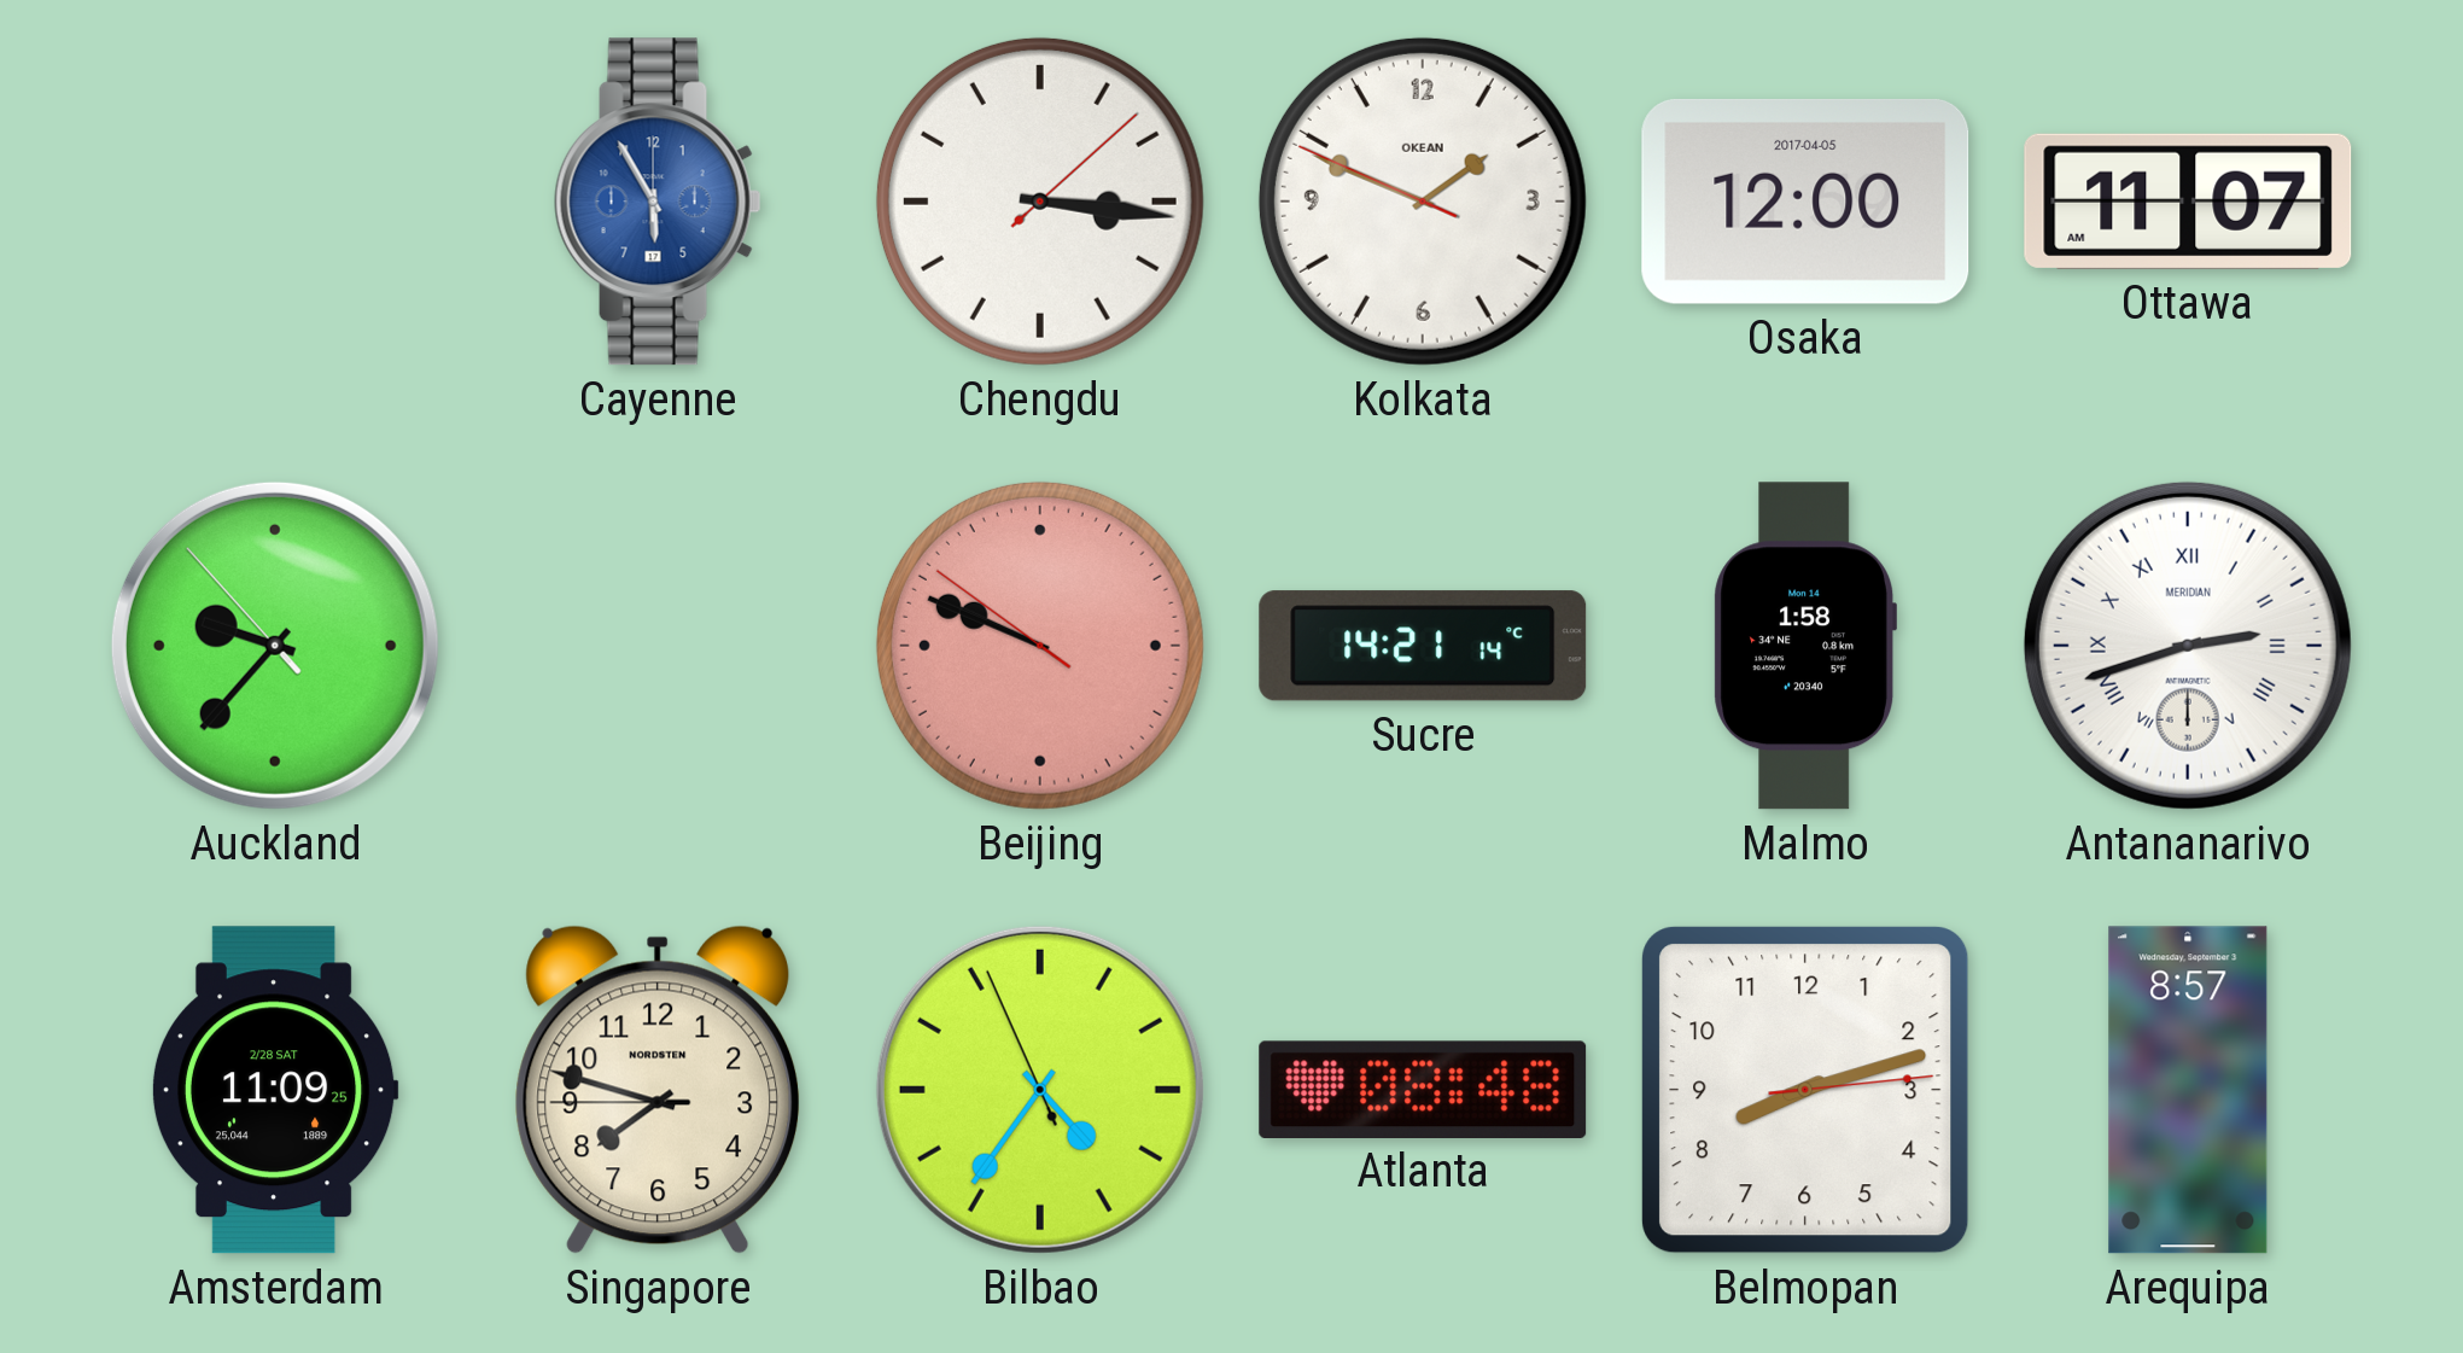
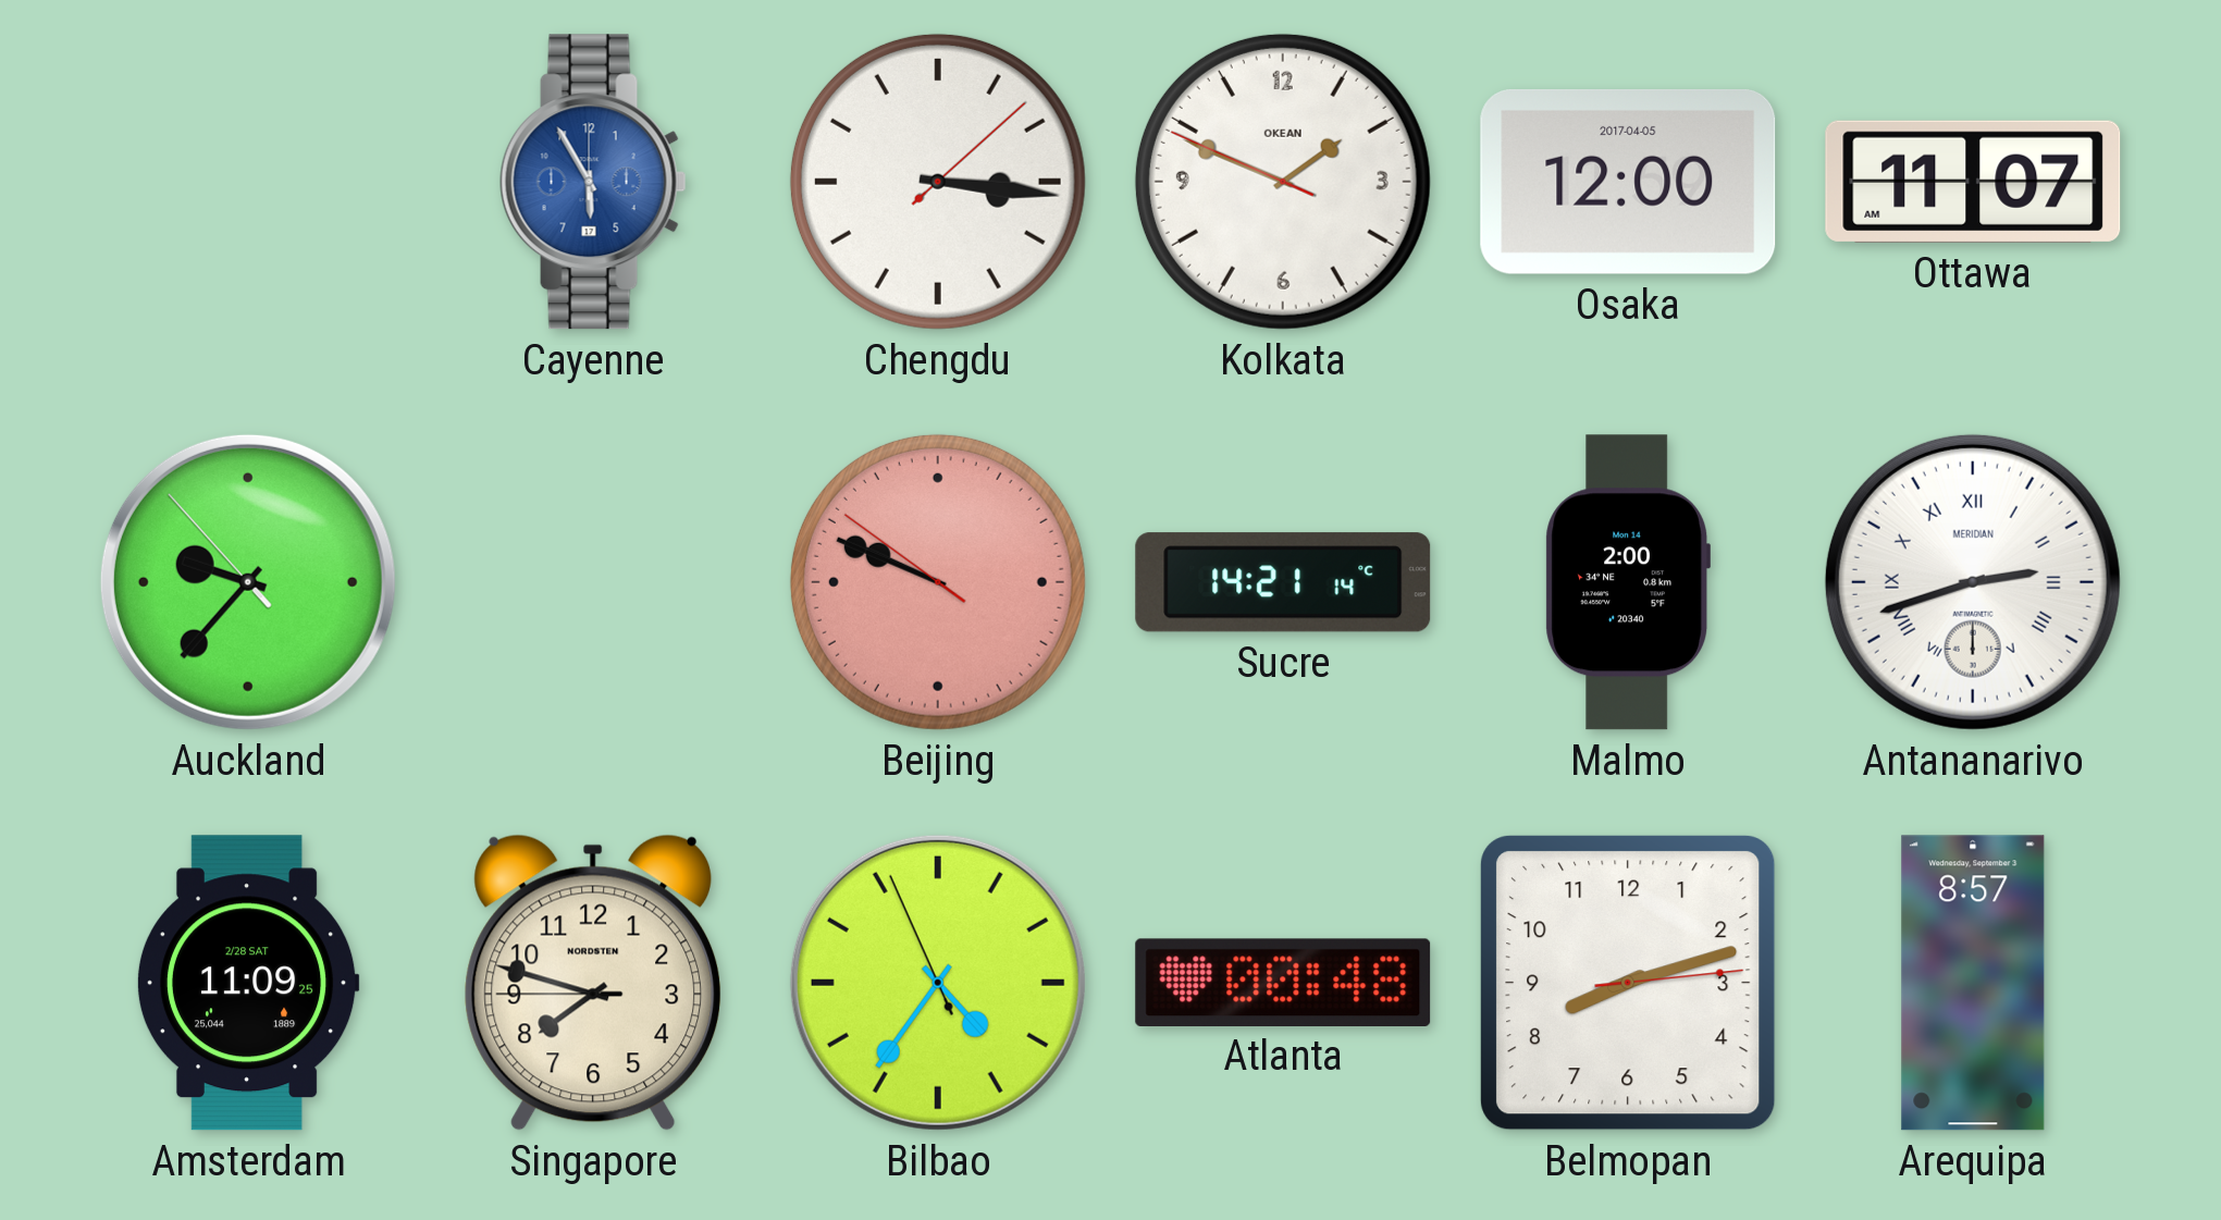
Malmo: 1:58 -> 2:00
Atlanta: 08:48 -> 00:48
